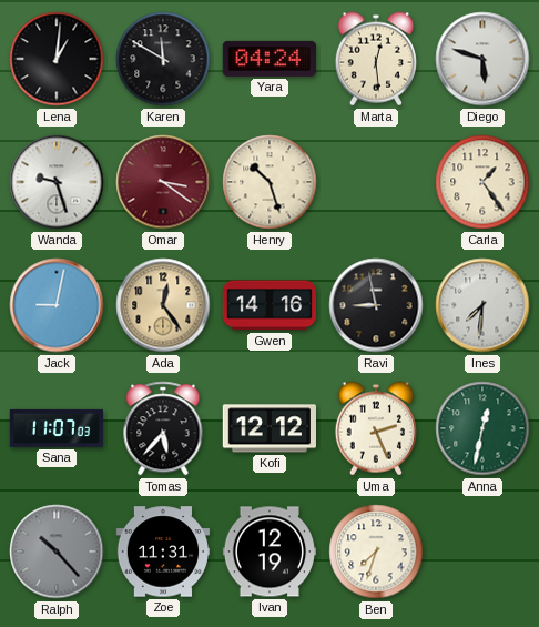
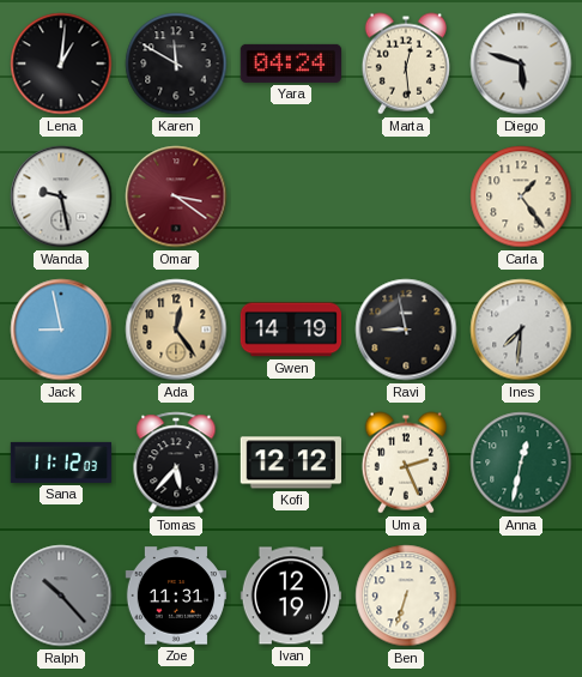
Wanda: 9:27 -> 9:28
Henry: 10:27 -> none
Jack: 9:02 -> 8:58
Gwen: 14:16 -> 14:19
Sana: 11:07 -> 11:12
Ben: 7:33 -> 6:33
